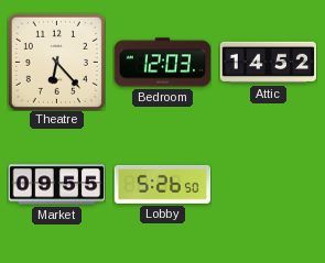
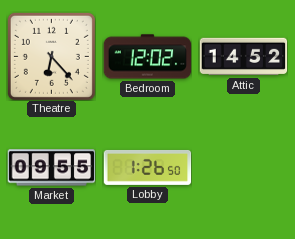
Bedroom: 12:03 -> 12:02
Lobby: 5:26 -> 1:26
